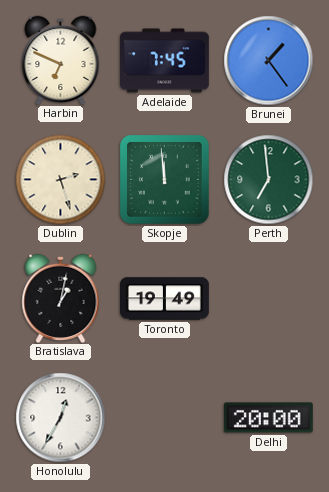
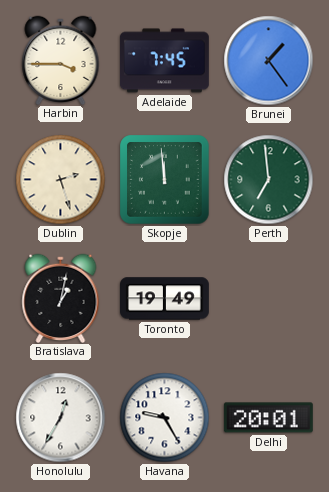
Harbin: 6:49 -> 3:45
Havana: none -> 9:25
Delhi: 20:00 -> 20:01
